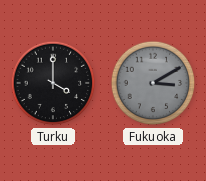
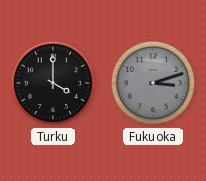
Fukuoka: 3:10 -> 3:12
